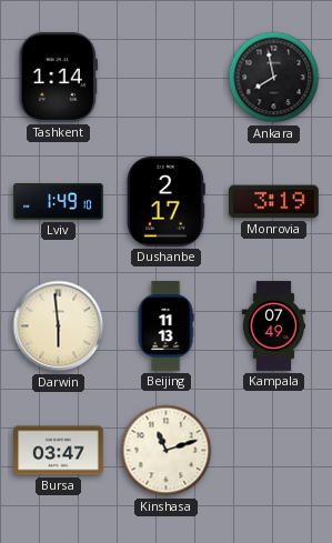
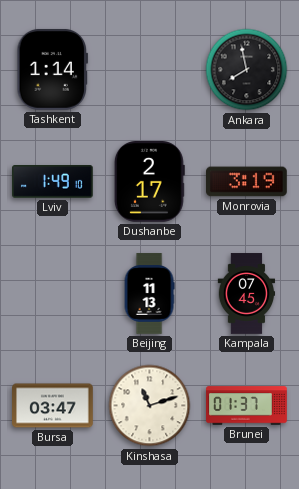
Darwin: 5:59 -> none
Kampala: 07:49 -> 07:45
Brunei: none -> 01:37
